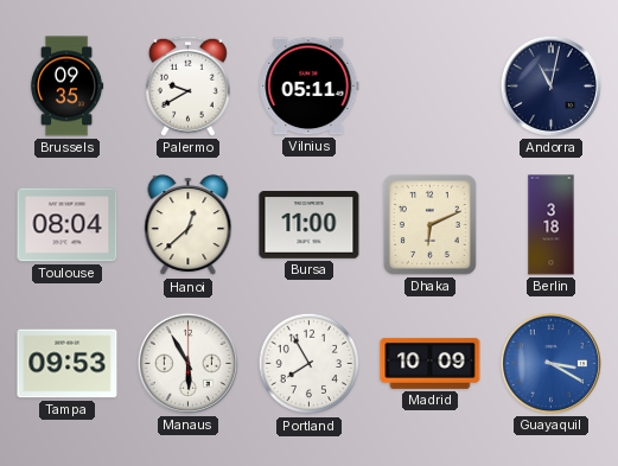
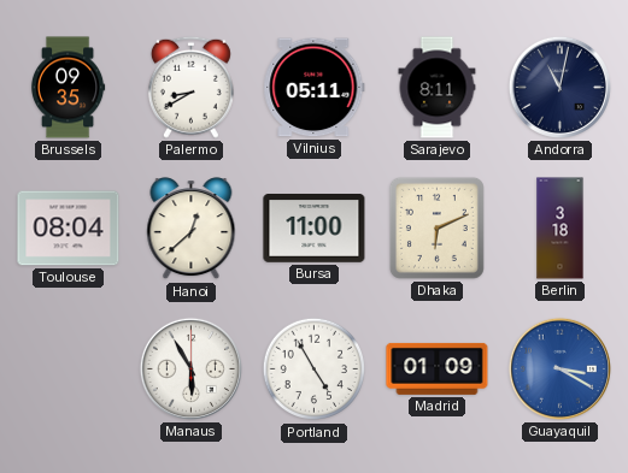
Palermo: 9:40 -> 8:40
Sarajevo: none -> 8:11
Tampa: 09:53 -> none
Portland: 7:55 -> 4:55
Madrid: 10:09 -> 01:09
